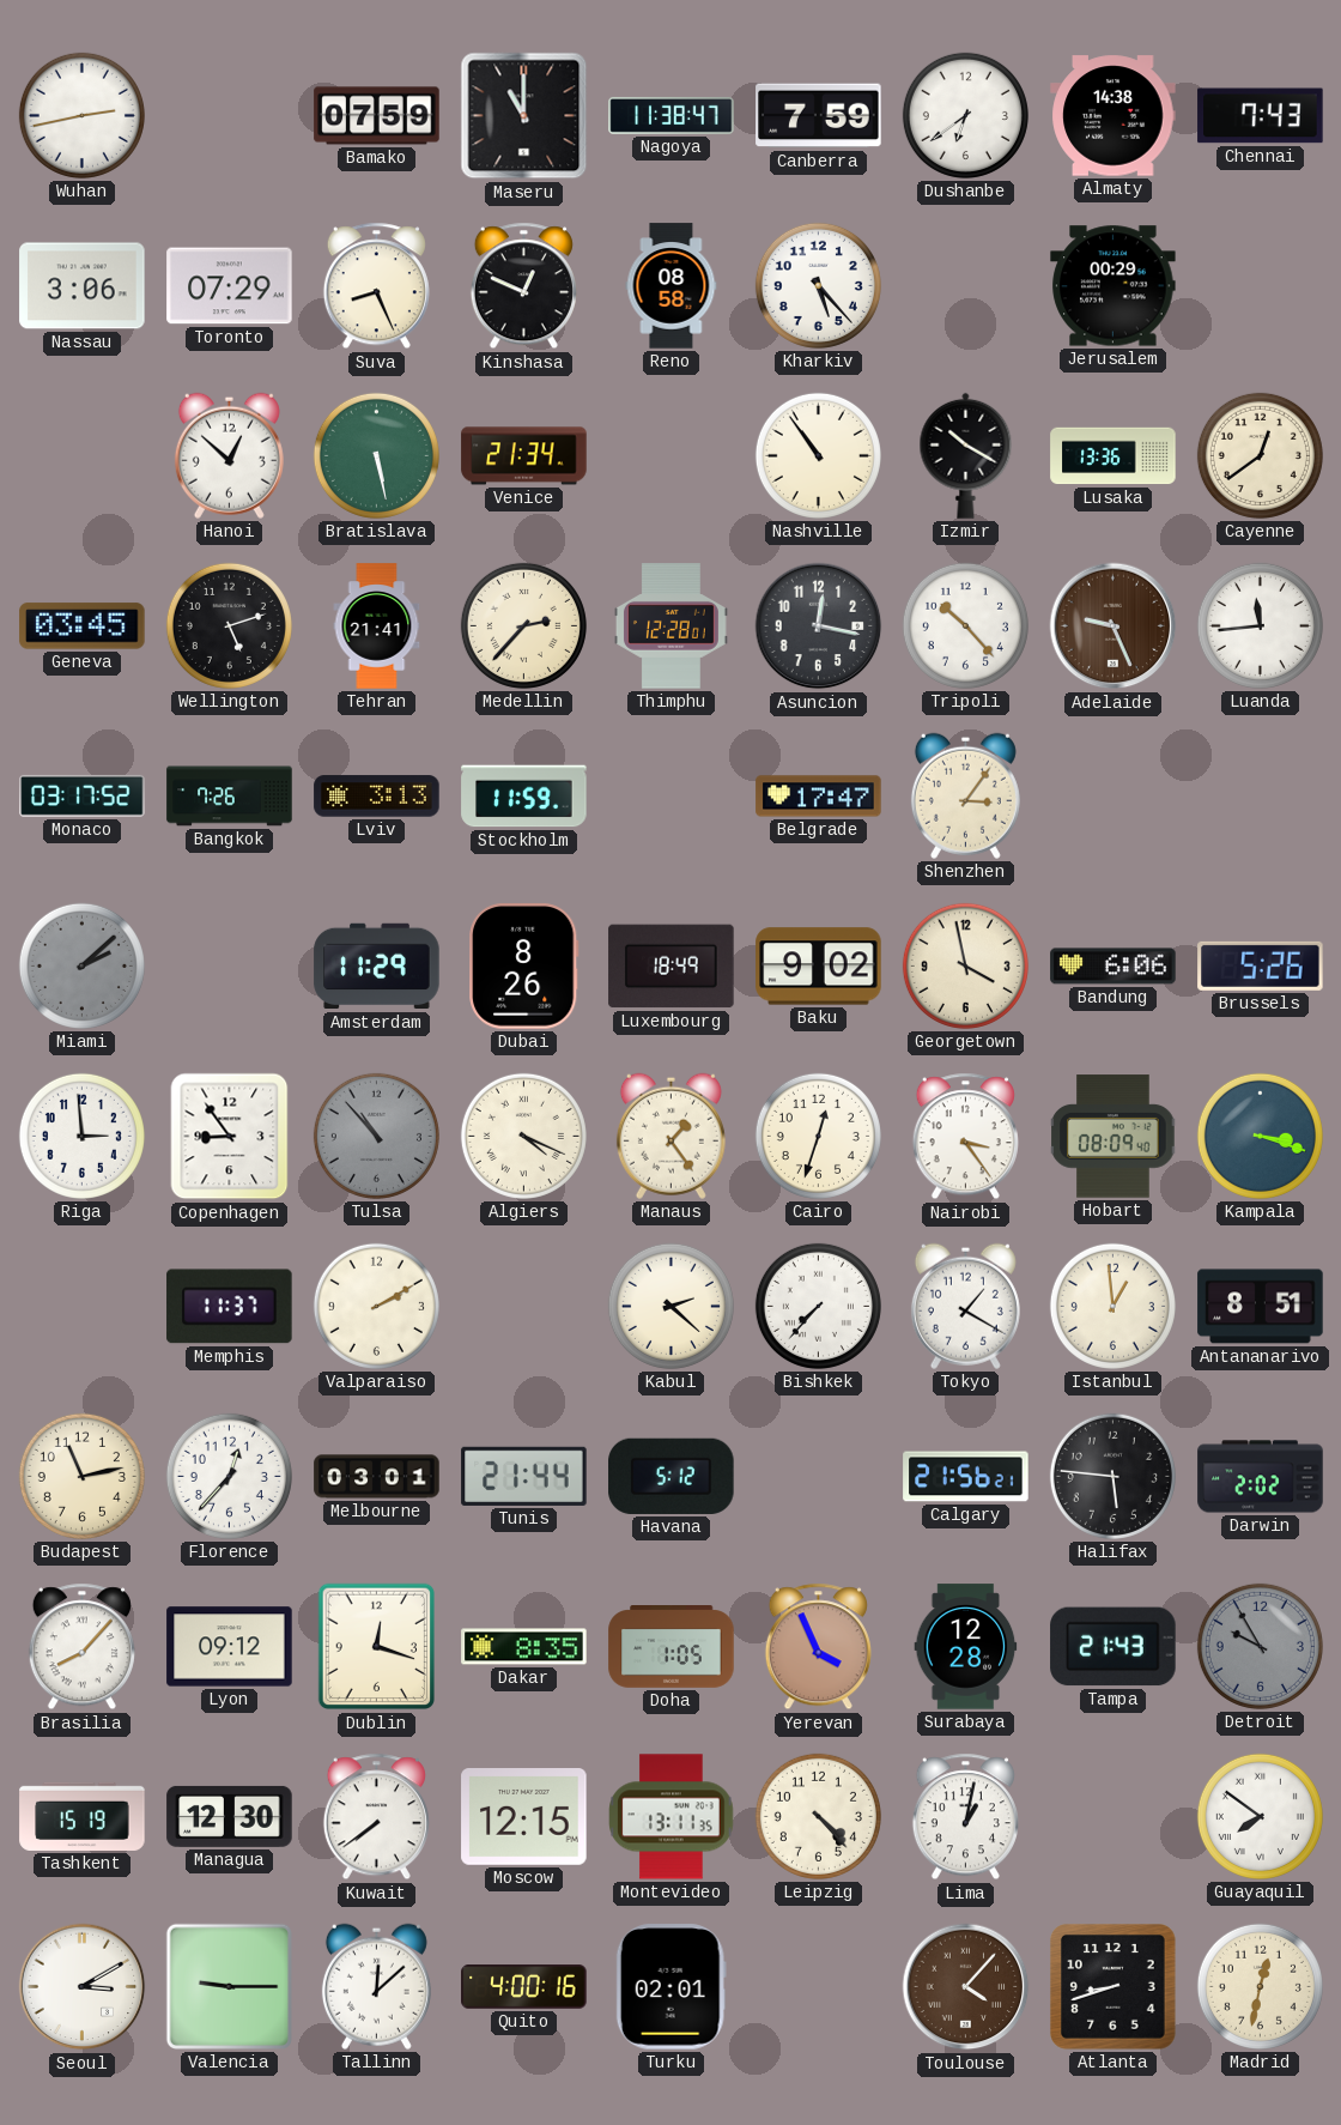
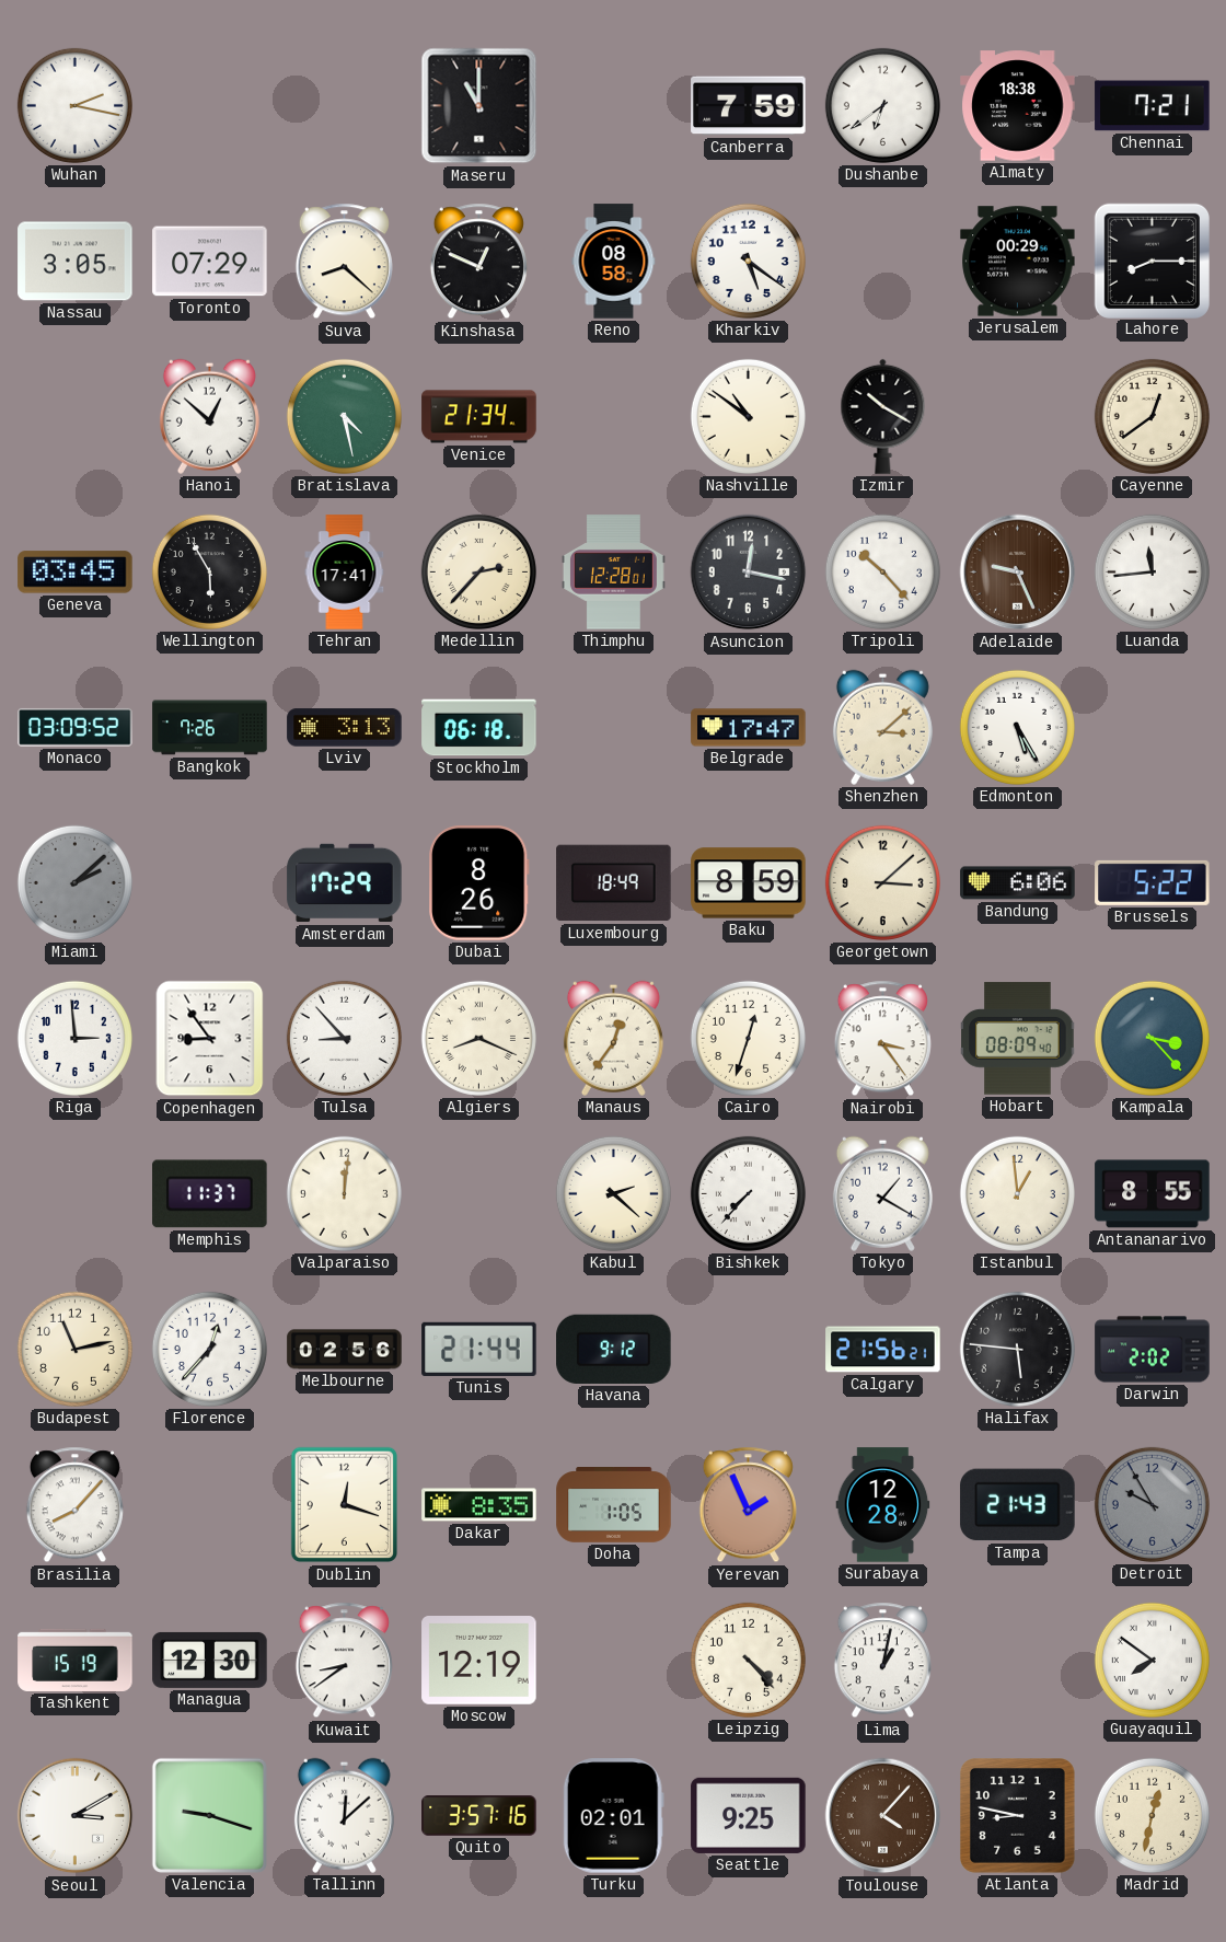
Wuhan: 2:43 -> 2:17
Bamako: 07:59 -> none
Nagoya: 11:38 -> none
Almaty: 14:38 -> 18:38
Chennai: 7:43 -> 7:21
Nassau: 3:06 -> 3:05
Suva: 8:26 -> 8:22
Kharkiv: 5:23 -> 5:21
Lahore: none -> 8:15
Bratislava: 5:28 -> 4:28
Nashville: 10:54 -> 10:51
Lusaka: 13:36 -> none
Wellington: 5:12 -> 5:55
Tehran: 21:41 -> 17:41
Monaco: 03:17 -> 03:09
Stockholm: 11:59 -> 06:18
Shenzhen: 3:06 -> 3:08
Edmonton: none -> 5:25
Amsterdam: 11:29 -> 17:29
Baku: 9:02 -> 8:59
Georgetown: 3:58 -> 3:08
Brussels: 5:26 -> 5:22
Tulsa: 10:53 -> 8:53
Tulsa dial: grey -> white
Algiers: 4:19 -> 8:19
Manaus: 1:24 -> 12:36
Kampala: 3:18 -> 3:23
Valparaiso: 2:10 -> 12:01
Antananarivo: 8:51 -> 8:55
Melbourne: 03:01 -> 02:56
Havana: 5:12 -> 9:12
Lyon: 09:12 -> none
Yerevan: 3:56 -> 1:56
Kuwait: 7:39 -> 8:39
Moscow: 12:15 -> 12:19
Montevideo: 13:11 -> none
Valencia: 9:15 -> 9:18
Quito: 4:00 -> 3:57
Seattle: none -> 9:25
Atlanta: 8:42 -> 8:47
